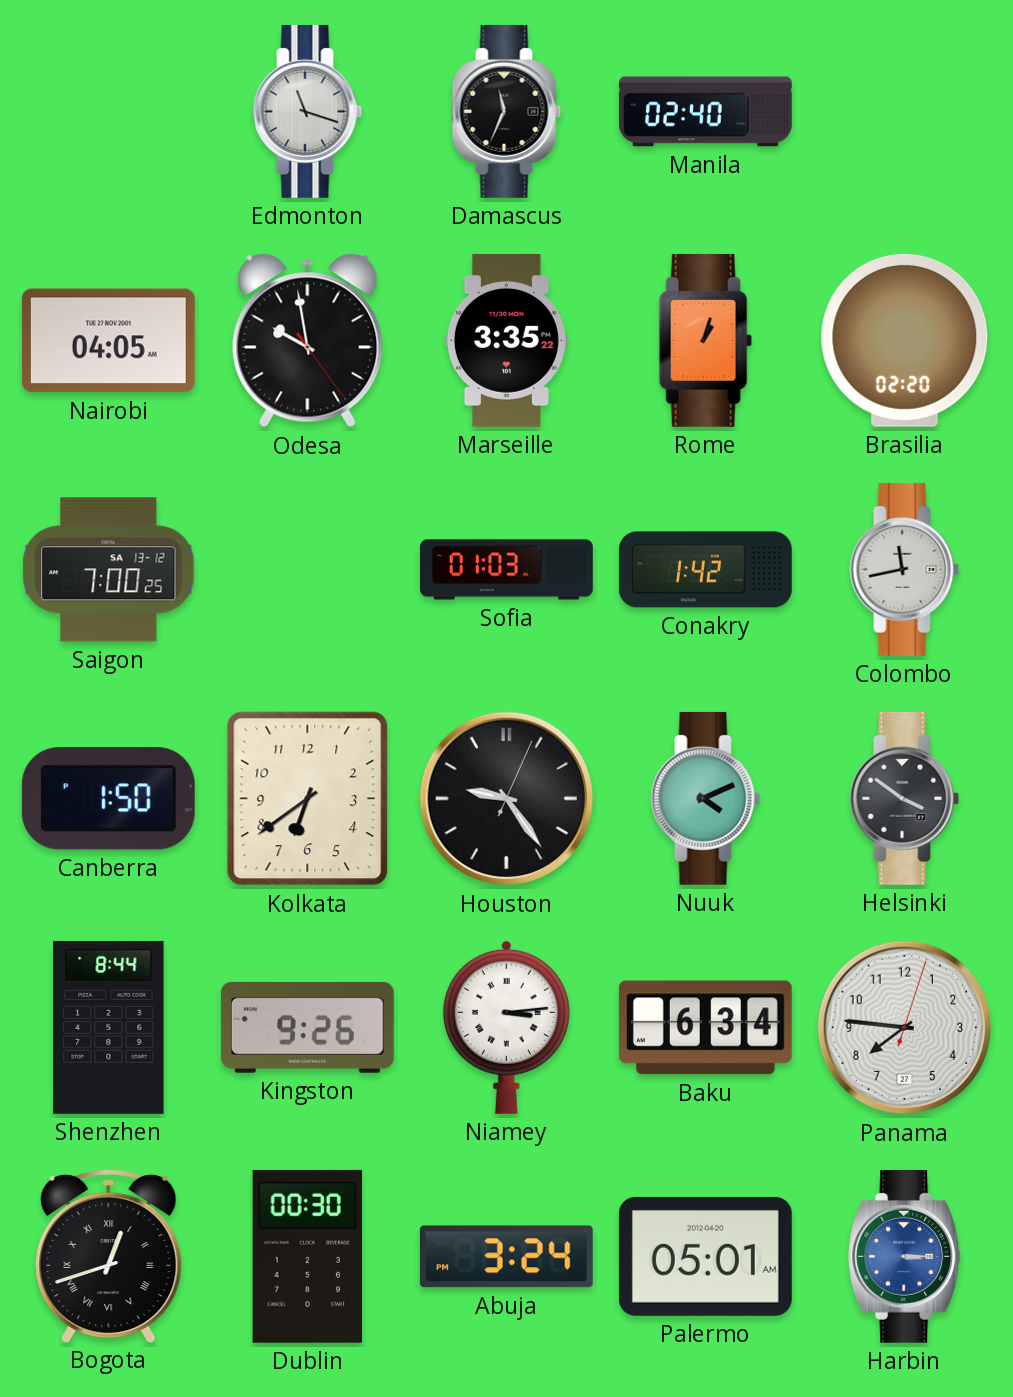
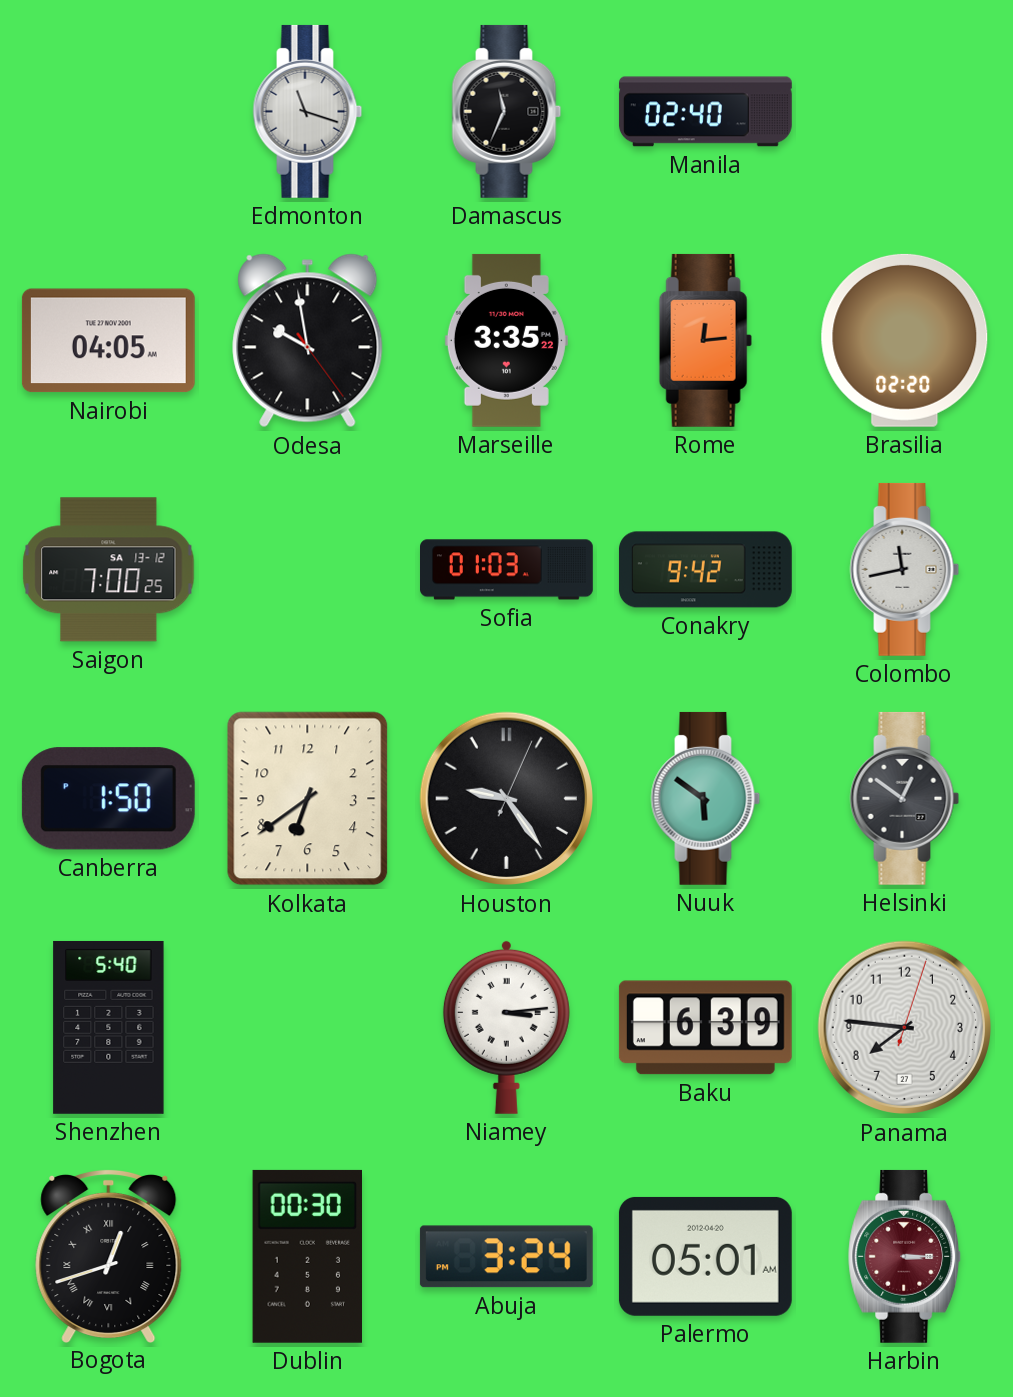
Rome: 1:03 -> 12:14
Conakry: 1:42 -> 9:42
Nuuk: 4:11 -> 5:51
Helsinki: 3:51 -> 12:51
Shenzhen: 8:44 -> 5:40
Kingston: 9:26 -> none
Baku: 6:34 -> 6:39
Harbin dial: blue -> burgundy
